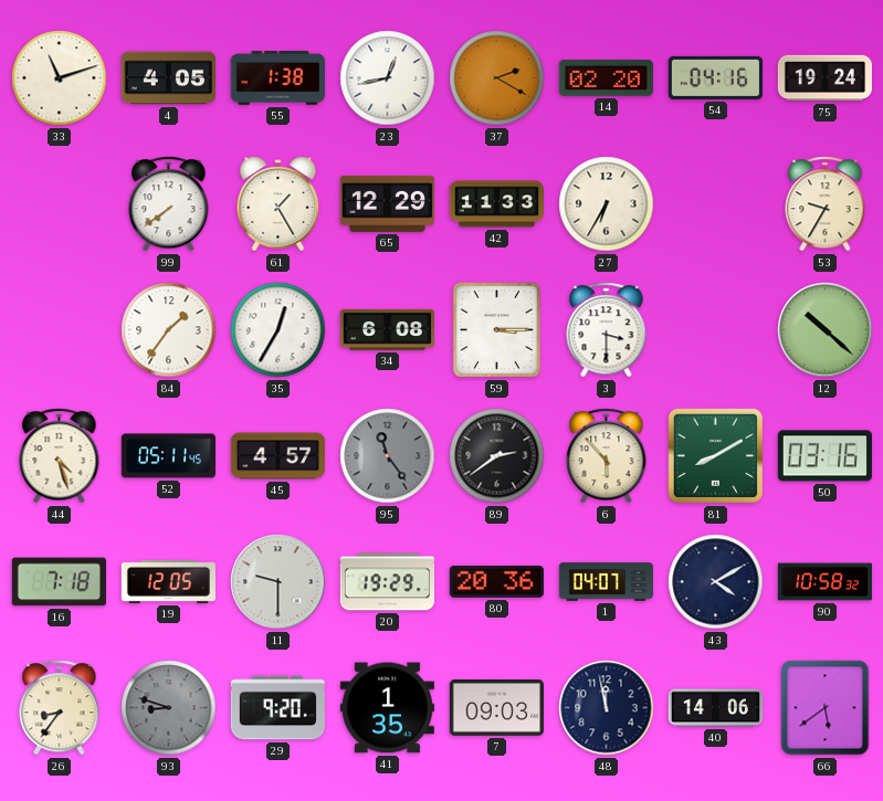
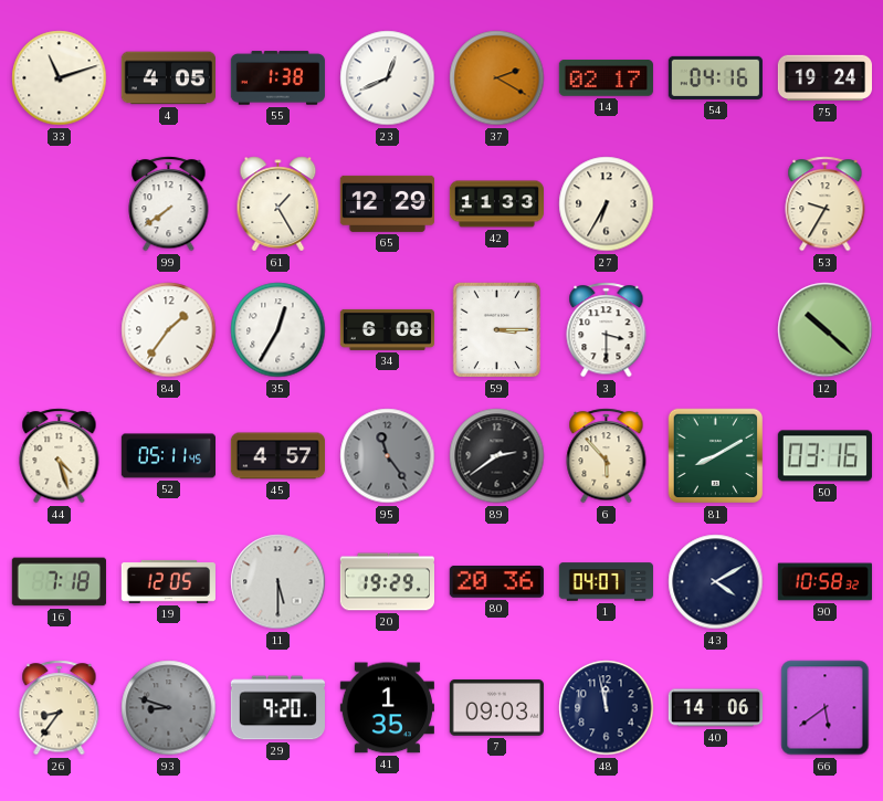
23: 12:43 -> 12:41
14: 02:20 -> 02:17
11: 9:30 -> 5:30
